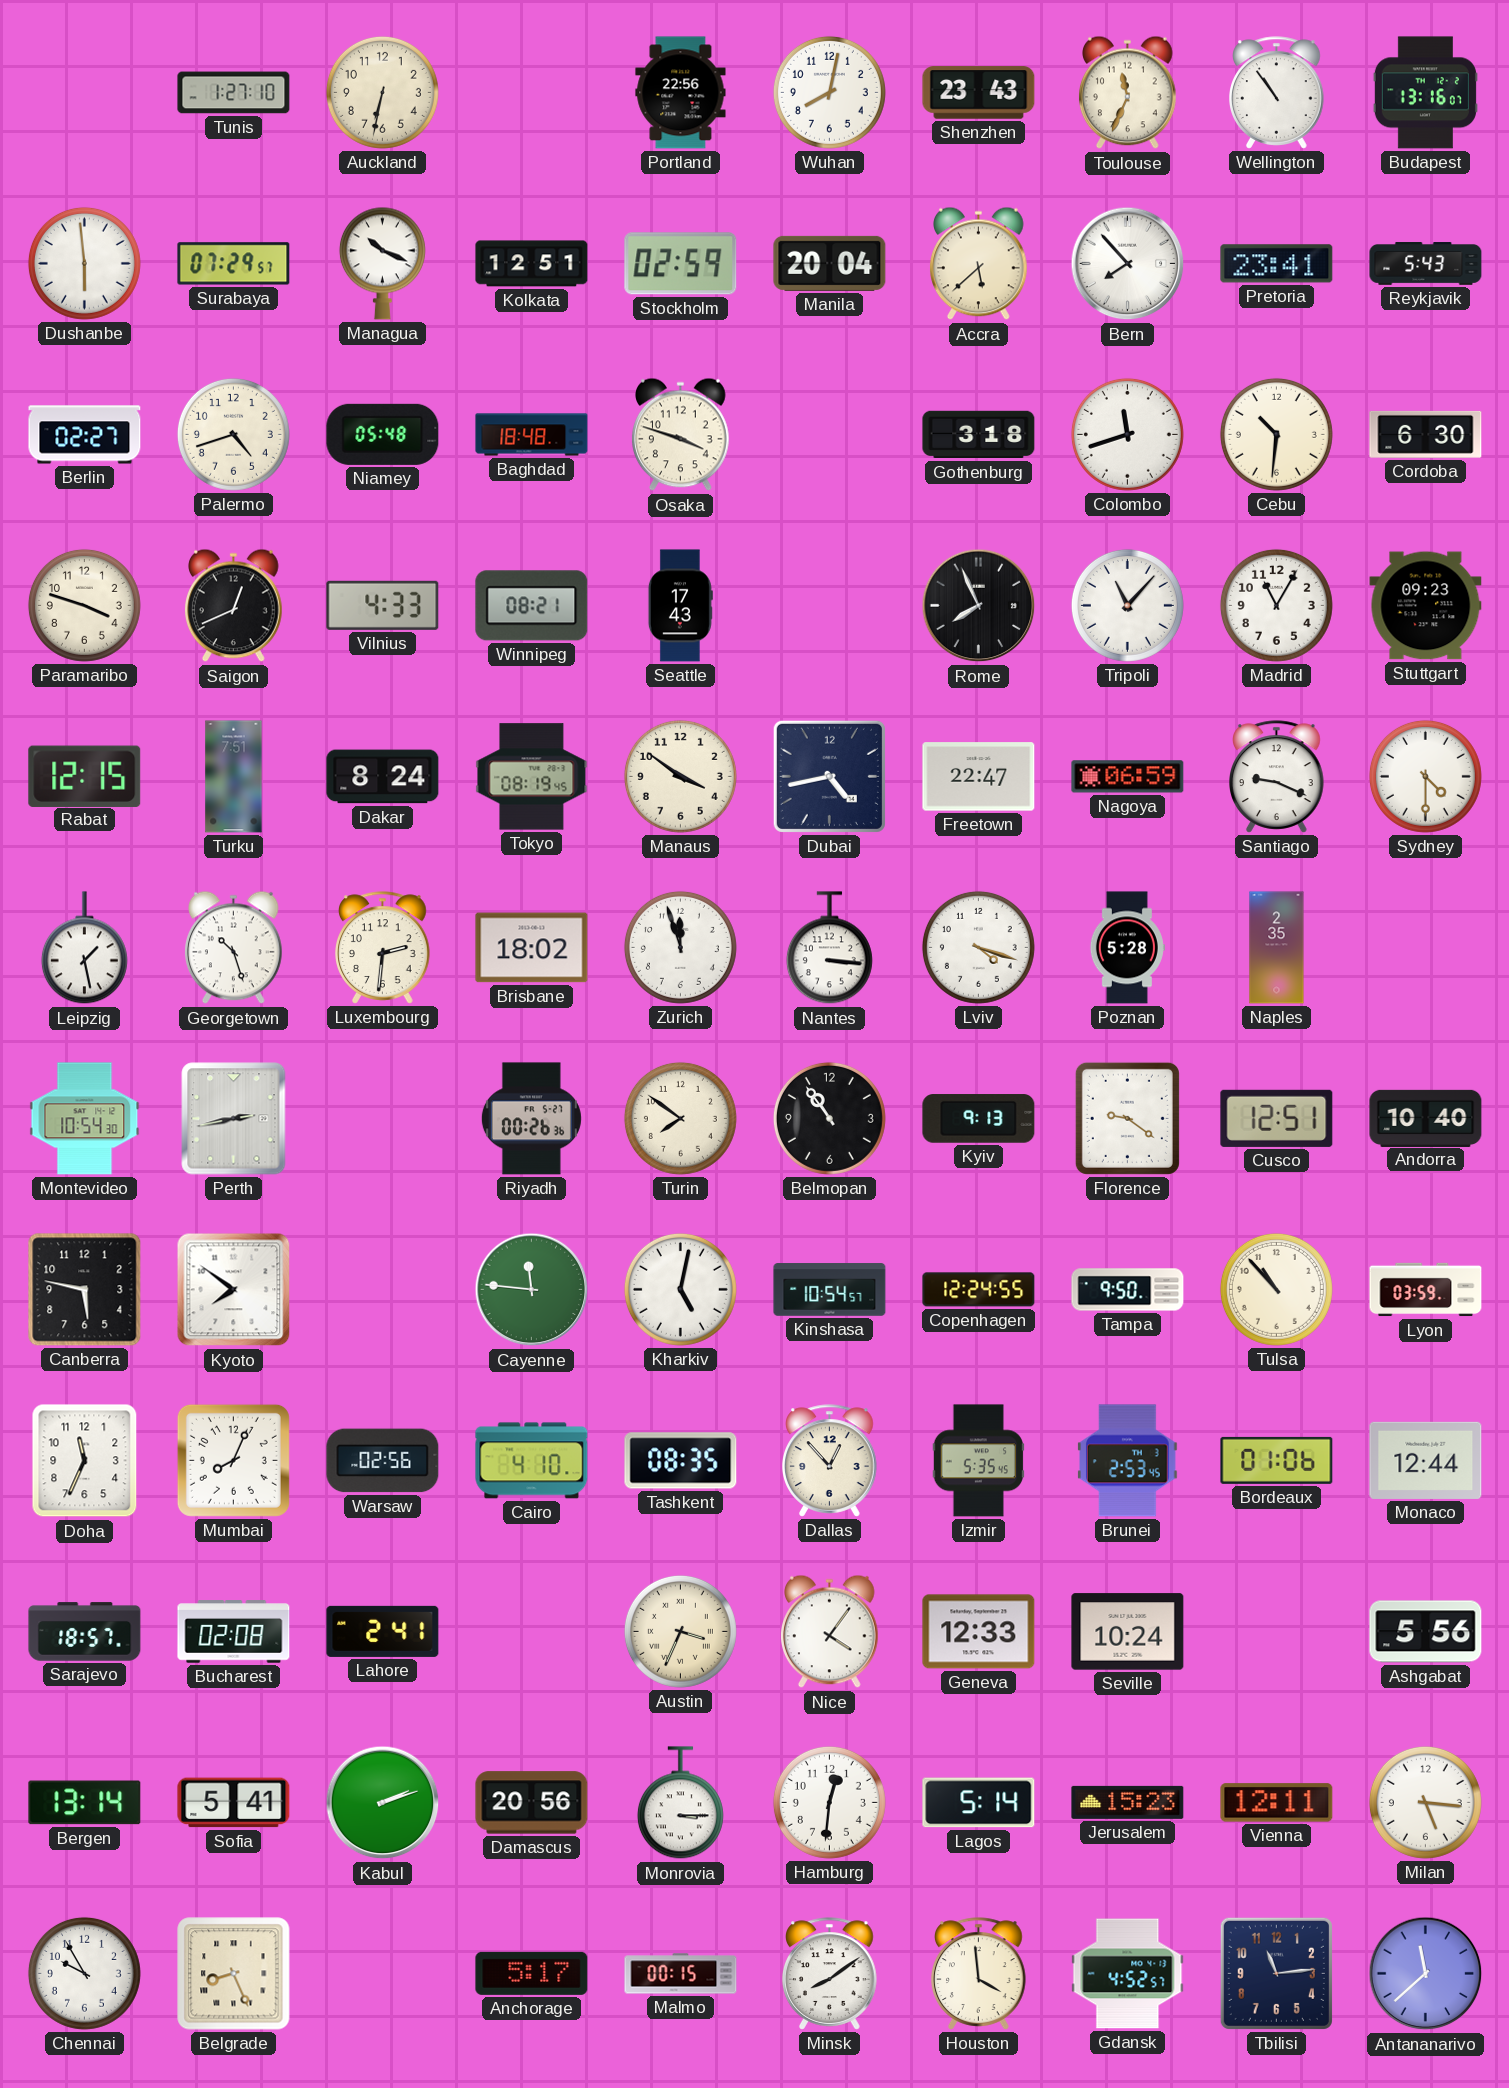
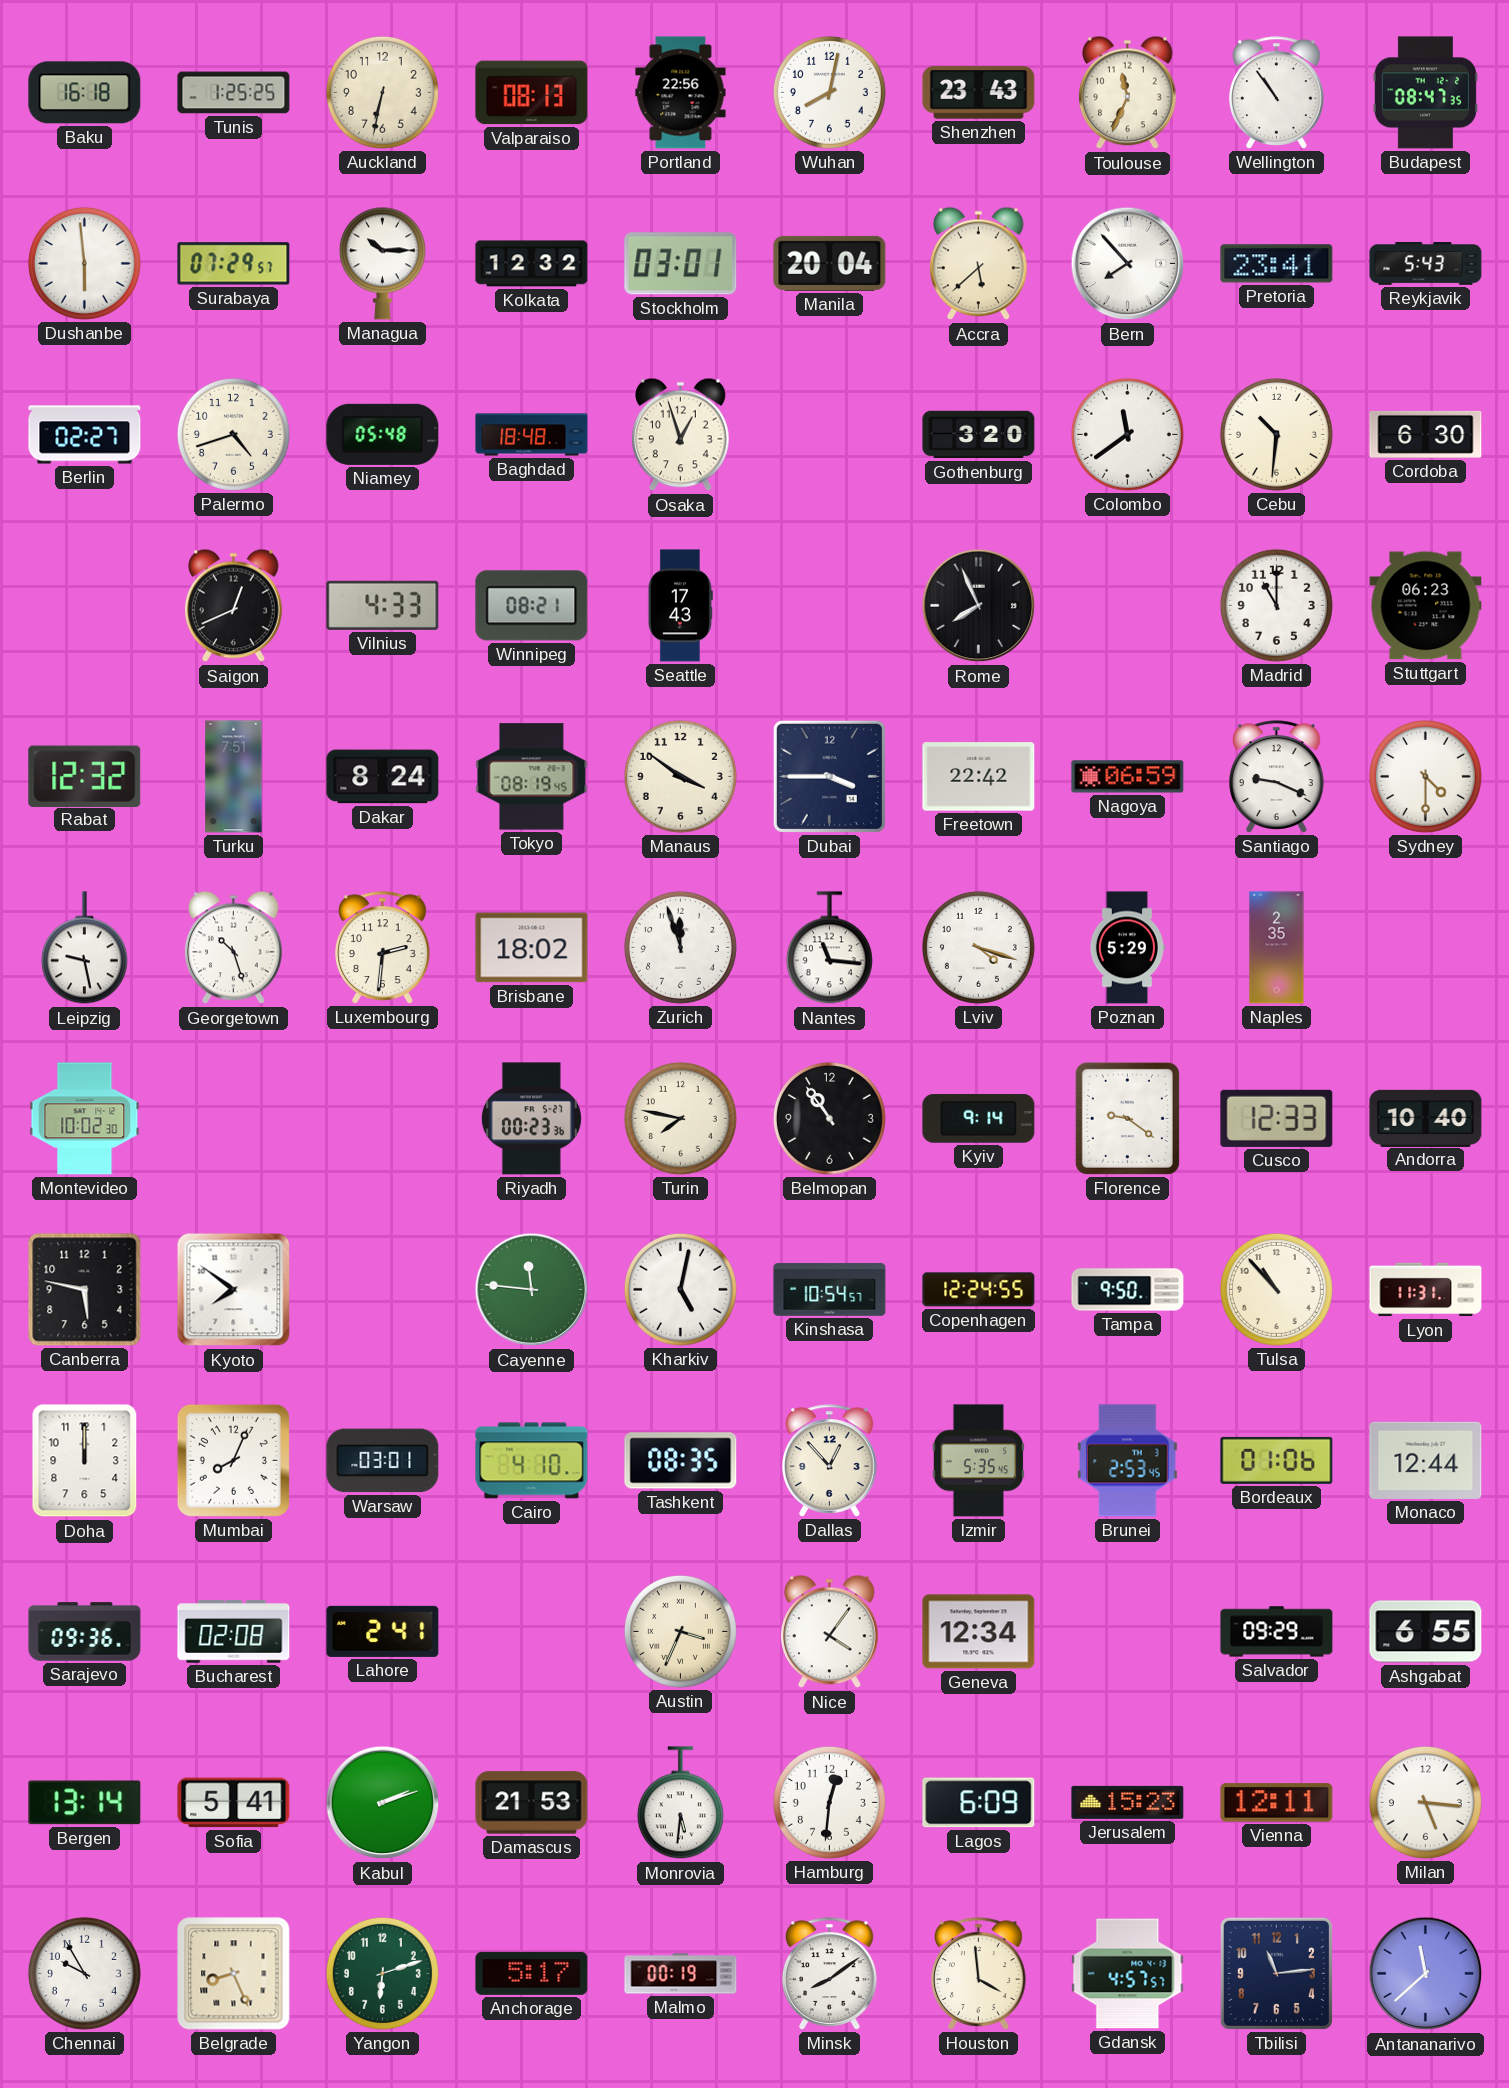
Baku: none -> 16:18
Tunis: 1:27 -> 1:25
Valparaiso: none -> 08:13
Budapest: 13:16 -> 08:47
Managua: 10:19 -> 10:15
Kolkata: 12:51 -> 12:32
Stockholm: 02:59 -> 03:01
Osaka: 3:48 -> 12:57
Gothenburg: 3:18 -> 3:20
Colombo: 11:42 -> 11:39
Paramaribo: 3:48 -> none
Tripoli: 11:07 -> none
Madrid: 11:05 -> 11:00
Stuttgart: 09:23 -> 06:23
Rabat: 12:15 -> 12:32
Dubai: 4:43 -> 3:45
Freetown: 22:47 -> 22:42
Leipzig: 1:28 -> 9:28
Nantes: 3:16 -> 11:16
Poznan: 5:28 -> 5:29
Montevideo: 10:54 -> 10:02
Perth: 2:43 -> none
Riyadh: 00:26 -> 00:23
Turin: 7:51 -> 7:47
Kyiv: 9:13 -> 9:14
Cusco: 12:51 -> 12:33
Lyon: 03:59 -> 11:31
Doha: 11:34 -> 12:00
Warsaw: 02:56 -> 03:01
Sarajevo: 18:57 -> 09:36
Geneva: 12:33 -> 12:34
Seville: 10:24 -> none
Salvador: none -> 09:29
Ashgabat: 5:56 -> 6:55
Damascus: 20:56 -> 21:53
Monrovia: 3:15 -> 5:31
Lagos: 5:14 -> 6:09
Yangon: none -> 6:12
Malmo: 00:15 -> 00:19
Gdansk: 4:52 -> 4:57
